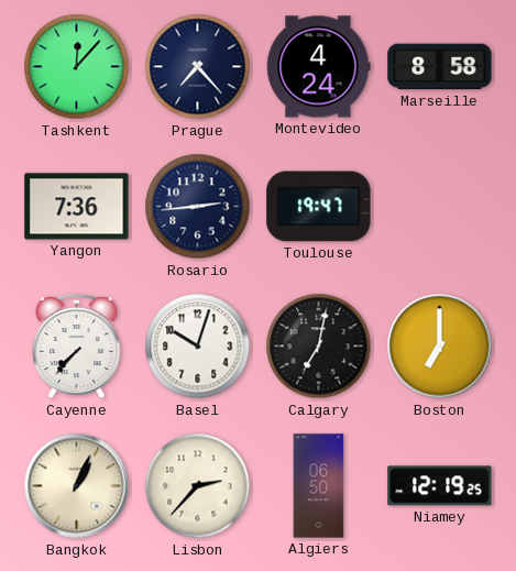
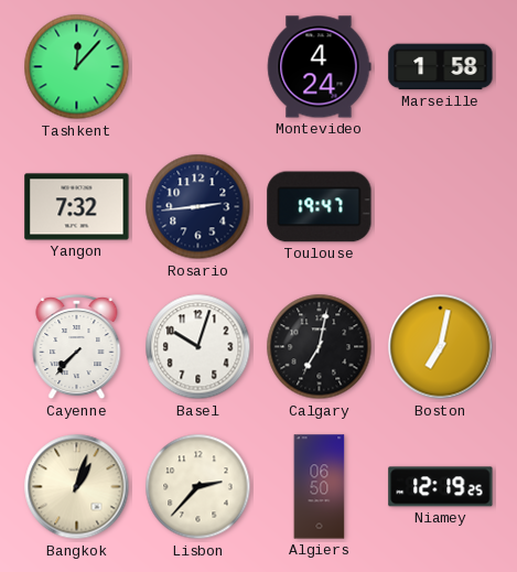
Prague: 7:23 -> none
Marseille: 8:58 -> 1:58
Yangon: 7:36 -> 7:32
Boston: 7:00 -> 7:02
Bangkok: 1:04 -> 1:03
